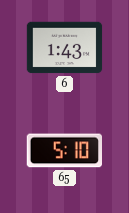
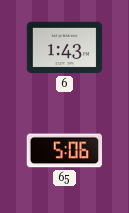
65: 5:10 -> 5:06
